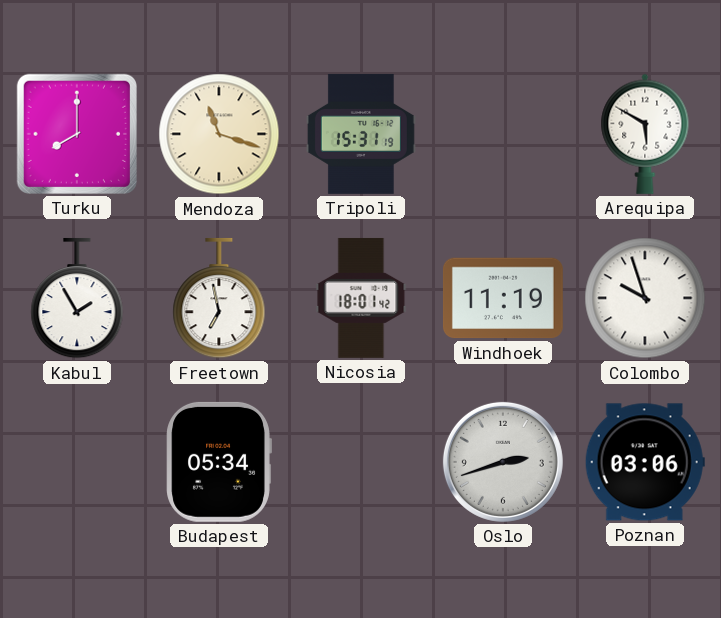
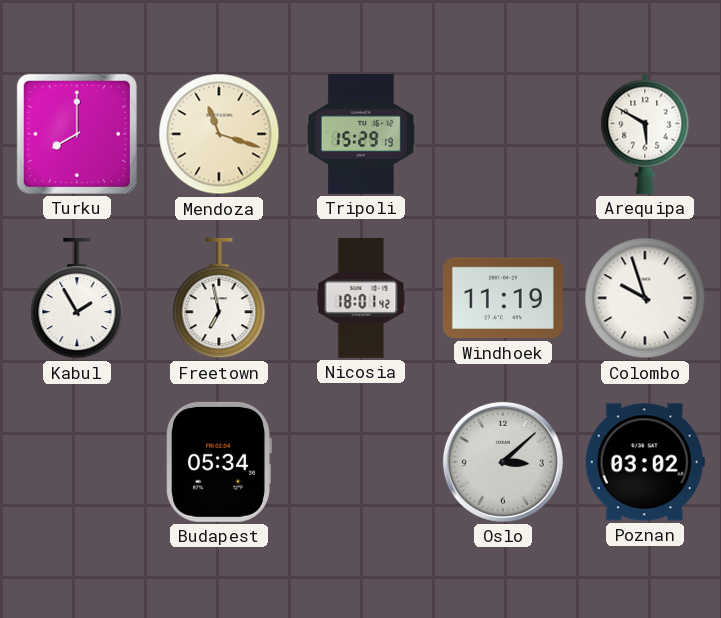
Tripoli: 15:31 -> 15:29
Oslo: 2:42 -> 3:08
Poznan: 03:06 -> 03:02
